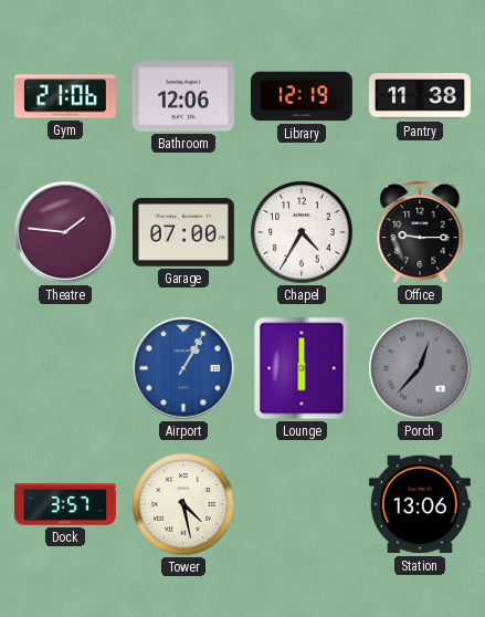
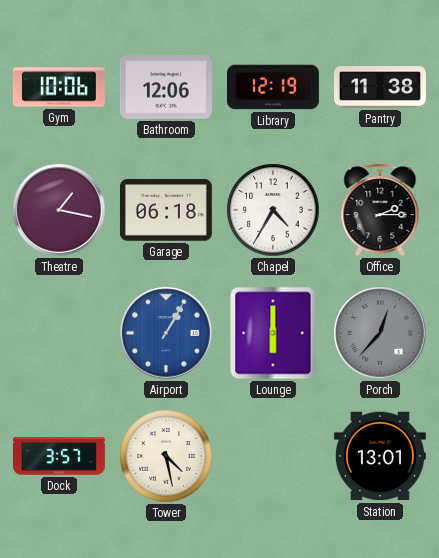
Gym: 21:06 -> 10:06
Theatre: 1:46 -> 1:17
Garage: 07:00 -> 06:18
Office: 9:15 -> 2:15
Station: 13:06 -> 13:01
